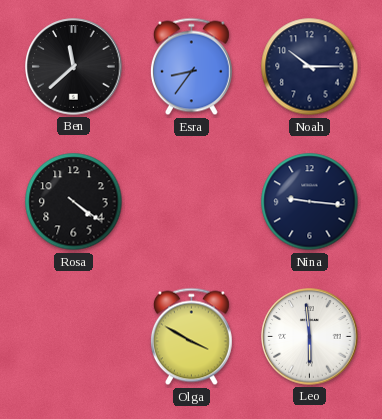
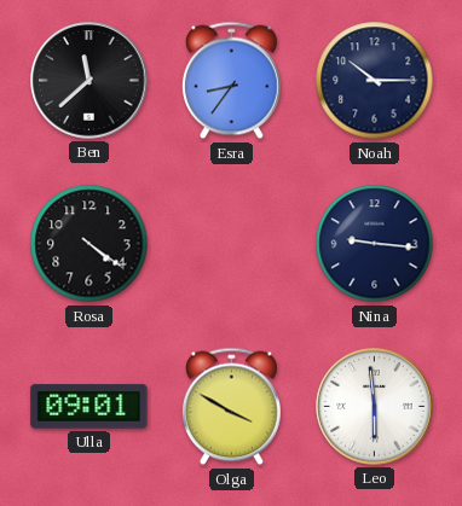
Ulla: none -> 09:01
